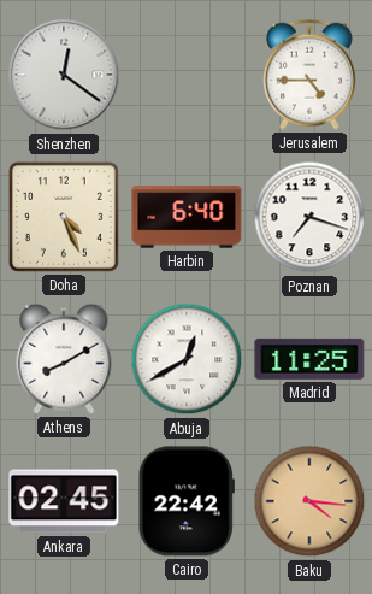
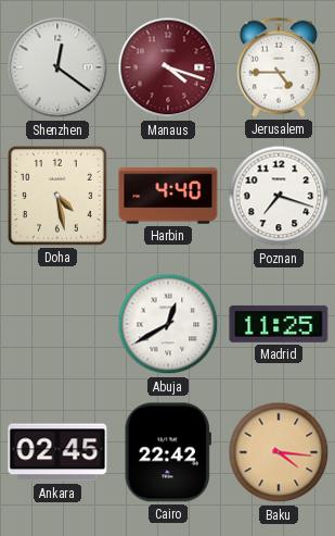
Manaus: none -> 4:18
Doha: 4:26 -> 4:28
Harbin: 6:40 -> 4:40
Athens: 8:10 -> none
